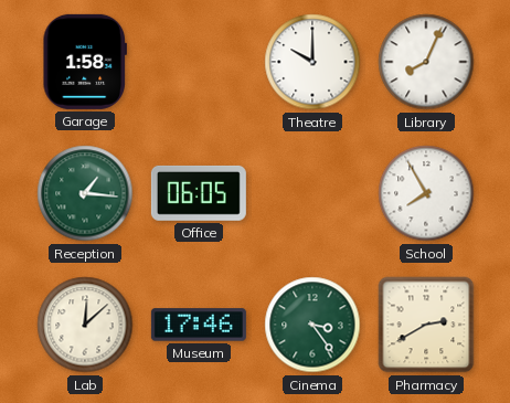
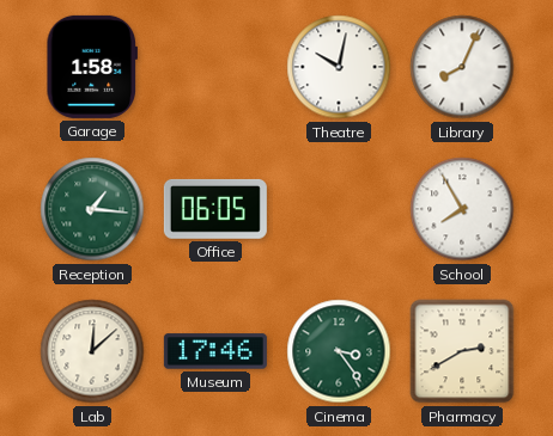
Theatre: 10:00 -> 10:02
